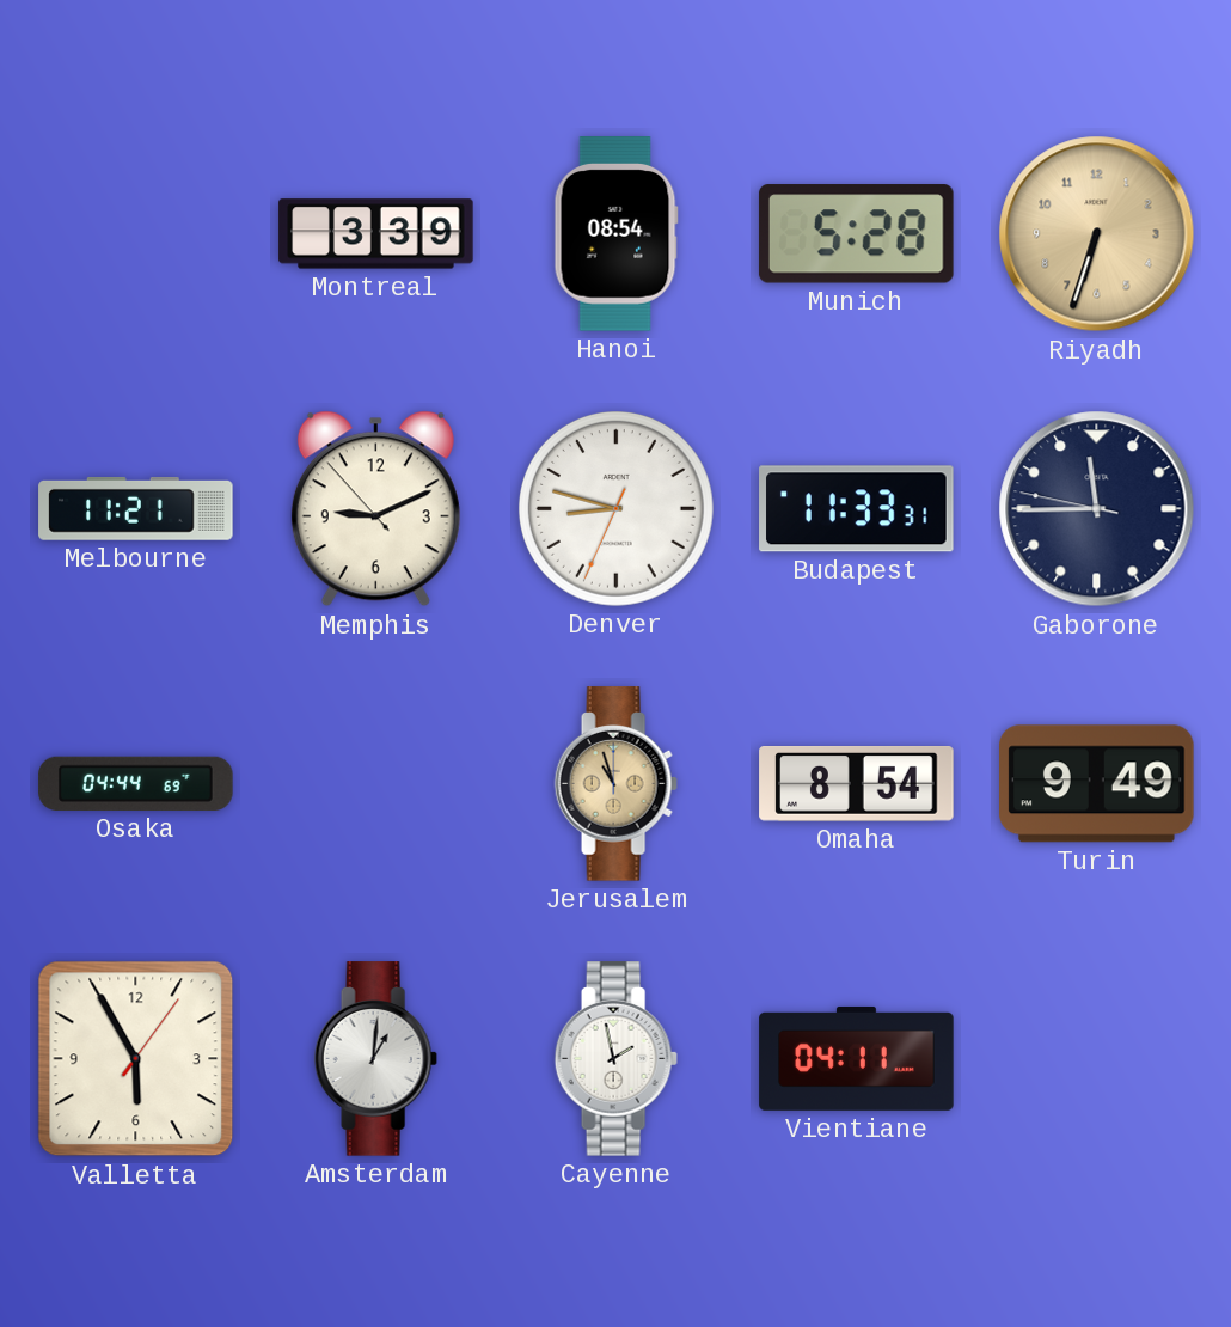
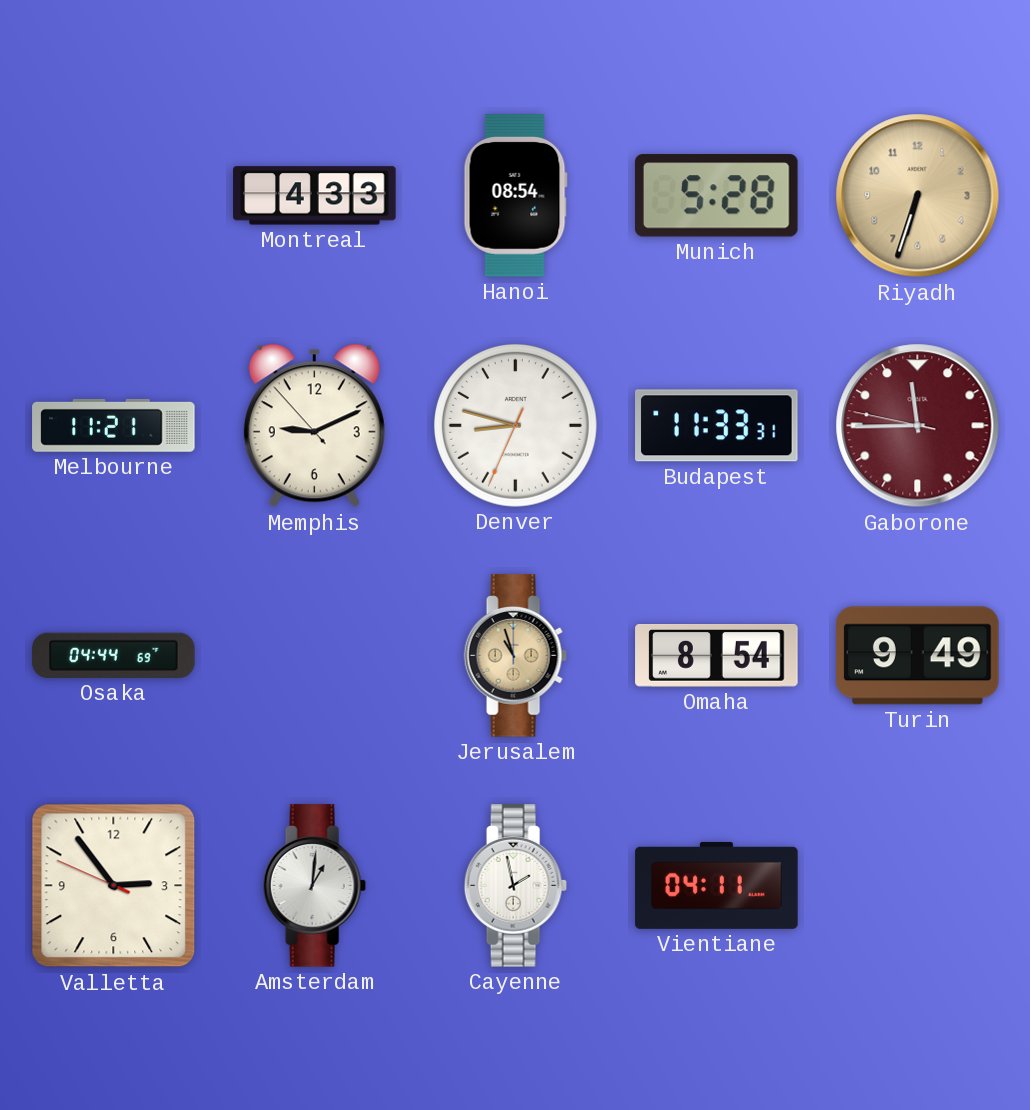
Montreal: 3:39 -> 4:33
Gaborone dial: navy -> burgundy
Valletta: 5:55 -> 2:53
